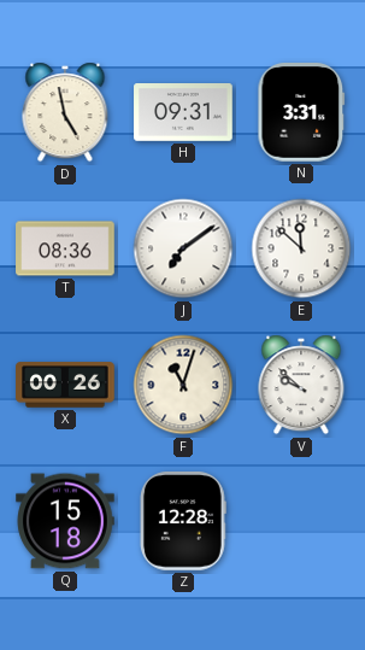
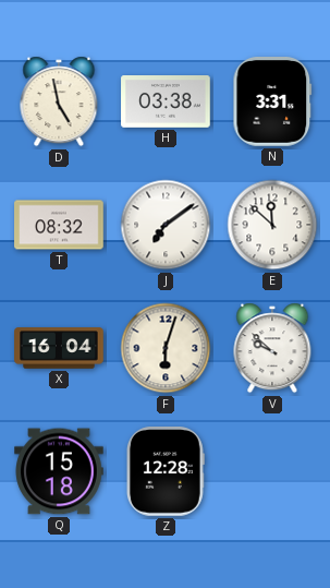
H: 09:31 -> 03:38
T: 08:36 -> 08:32
X: 00:26 -> 16:04
F: 11:03 -> 6:03
